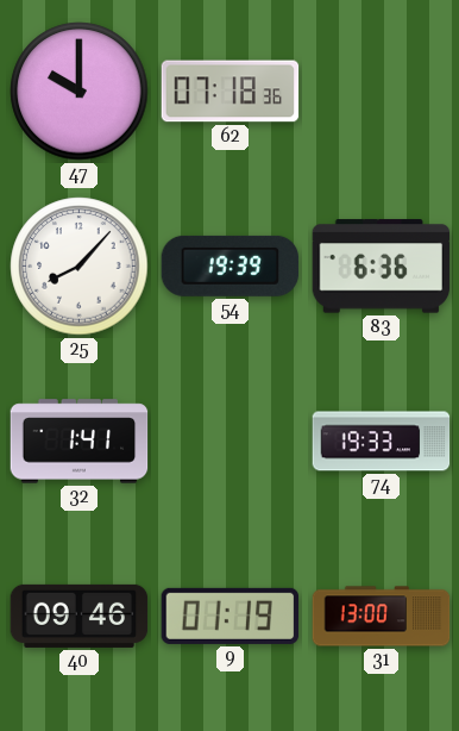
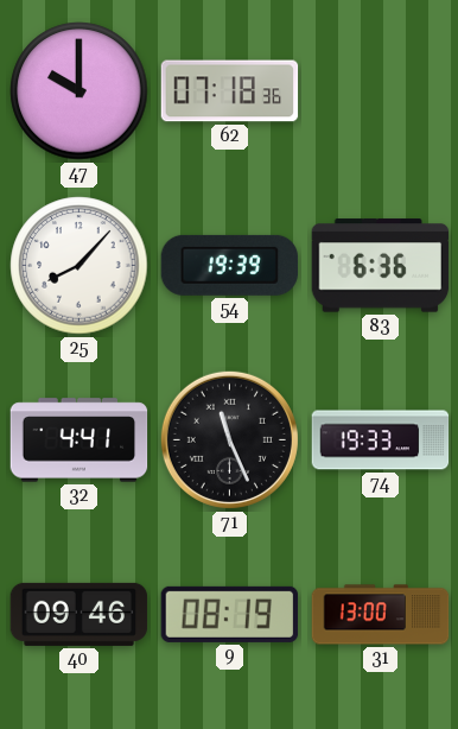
32: 1:41 -> 4:41
71: none -> 11:26
9: 01:19 -> 08:19
